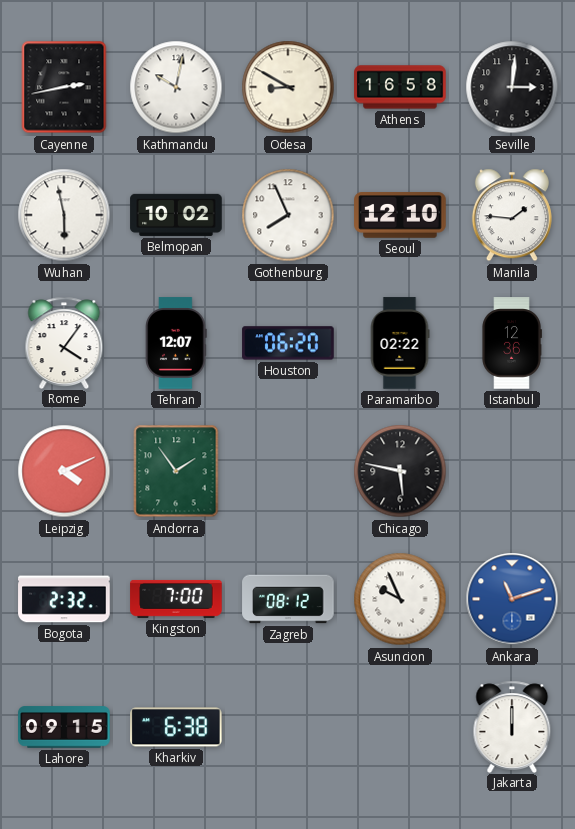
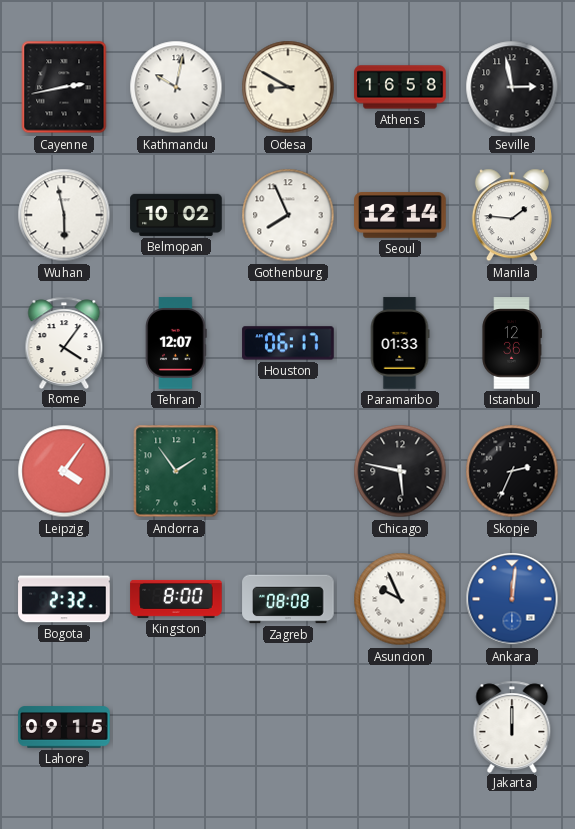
Seville: 3:01 -> 2:58
Seoul: 12:10 -> 12:14
Houston: 06:20 -> 06:17
Paramaribo: 02:22 -> 01:33
Leipzig: 4:11 -> 4:06
Skopje: none -> 2:34
Kingston: 7:00 -> 8:00
Zagreb: 08:12 -> 08:08
Ankara: 11:12 -> 12:01
Kharkiv: 6:38 -> none
